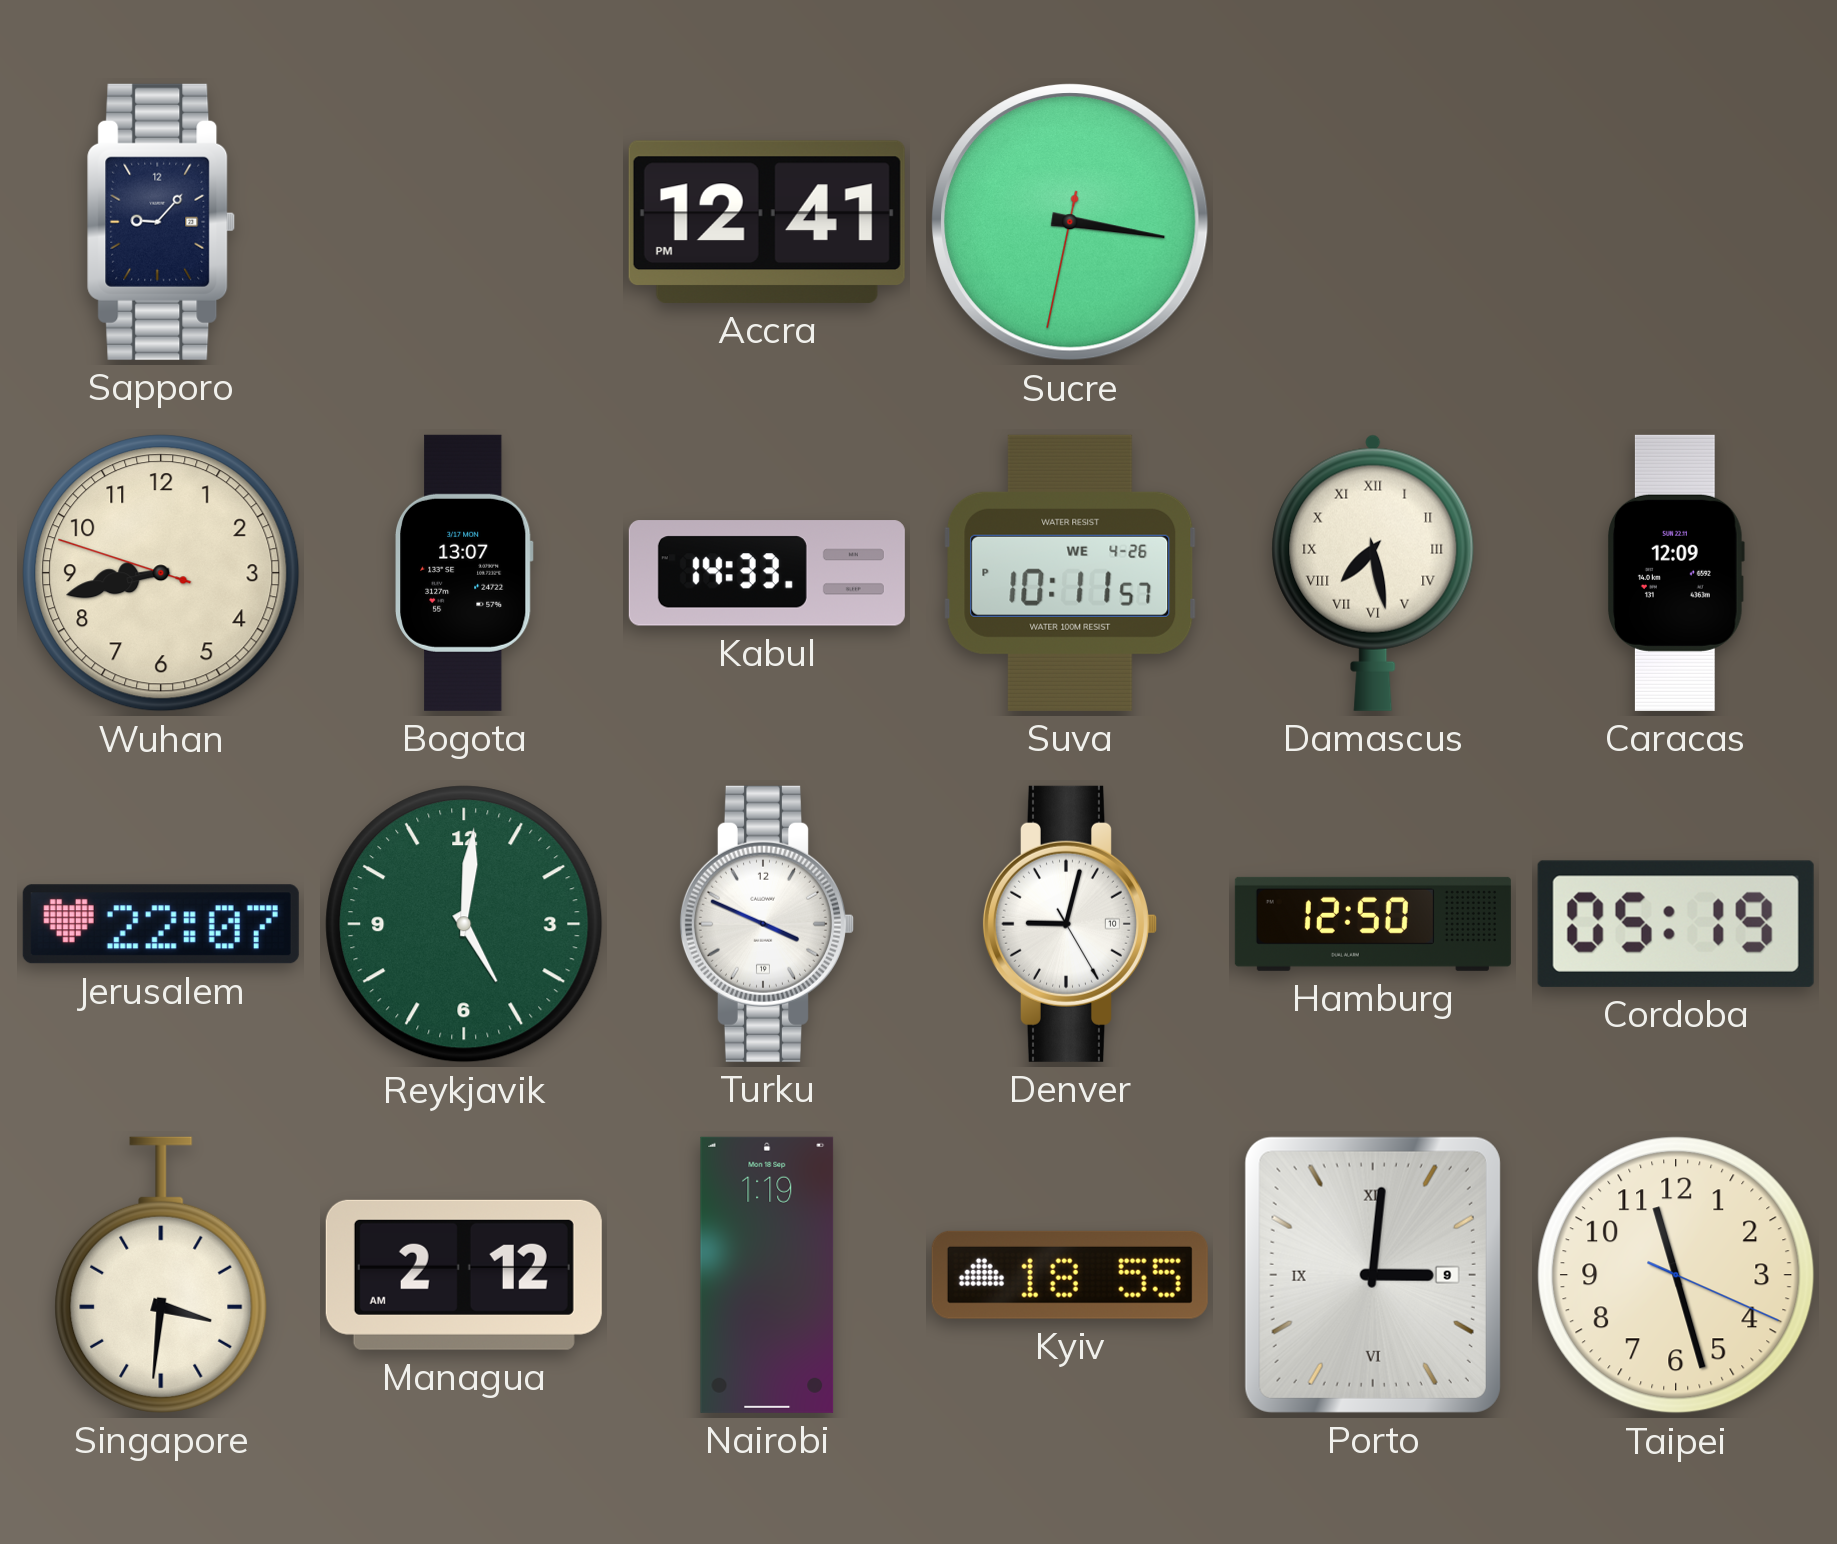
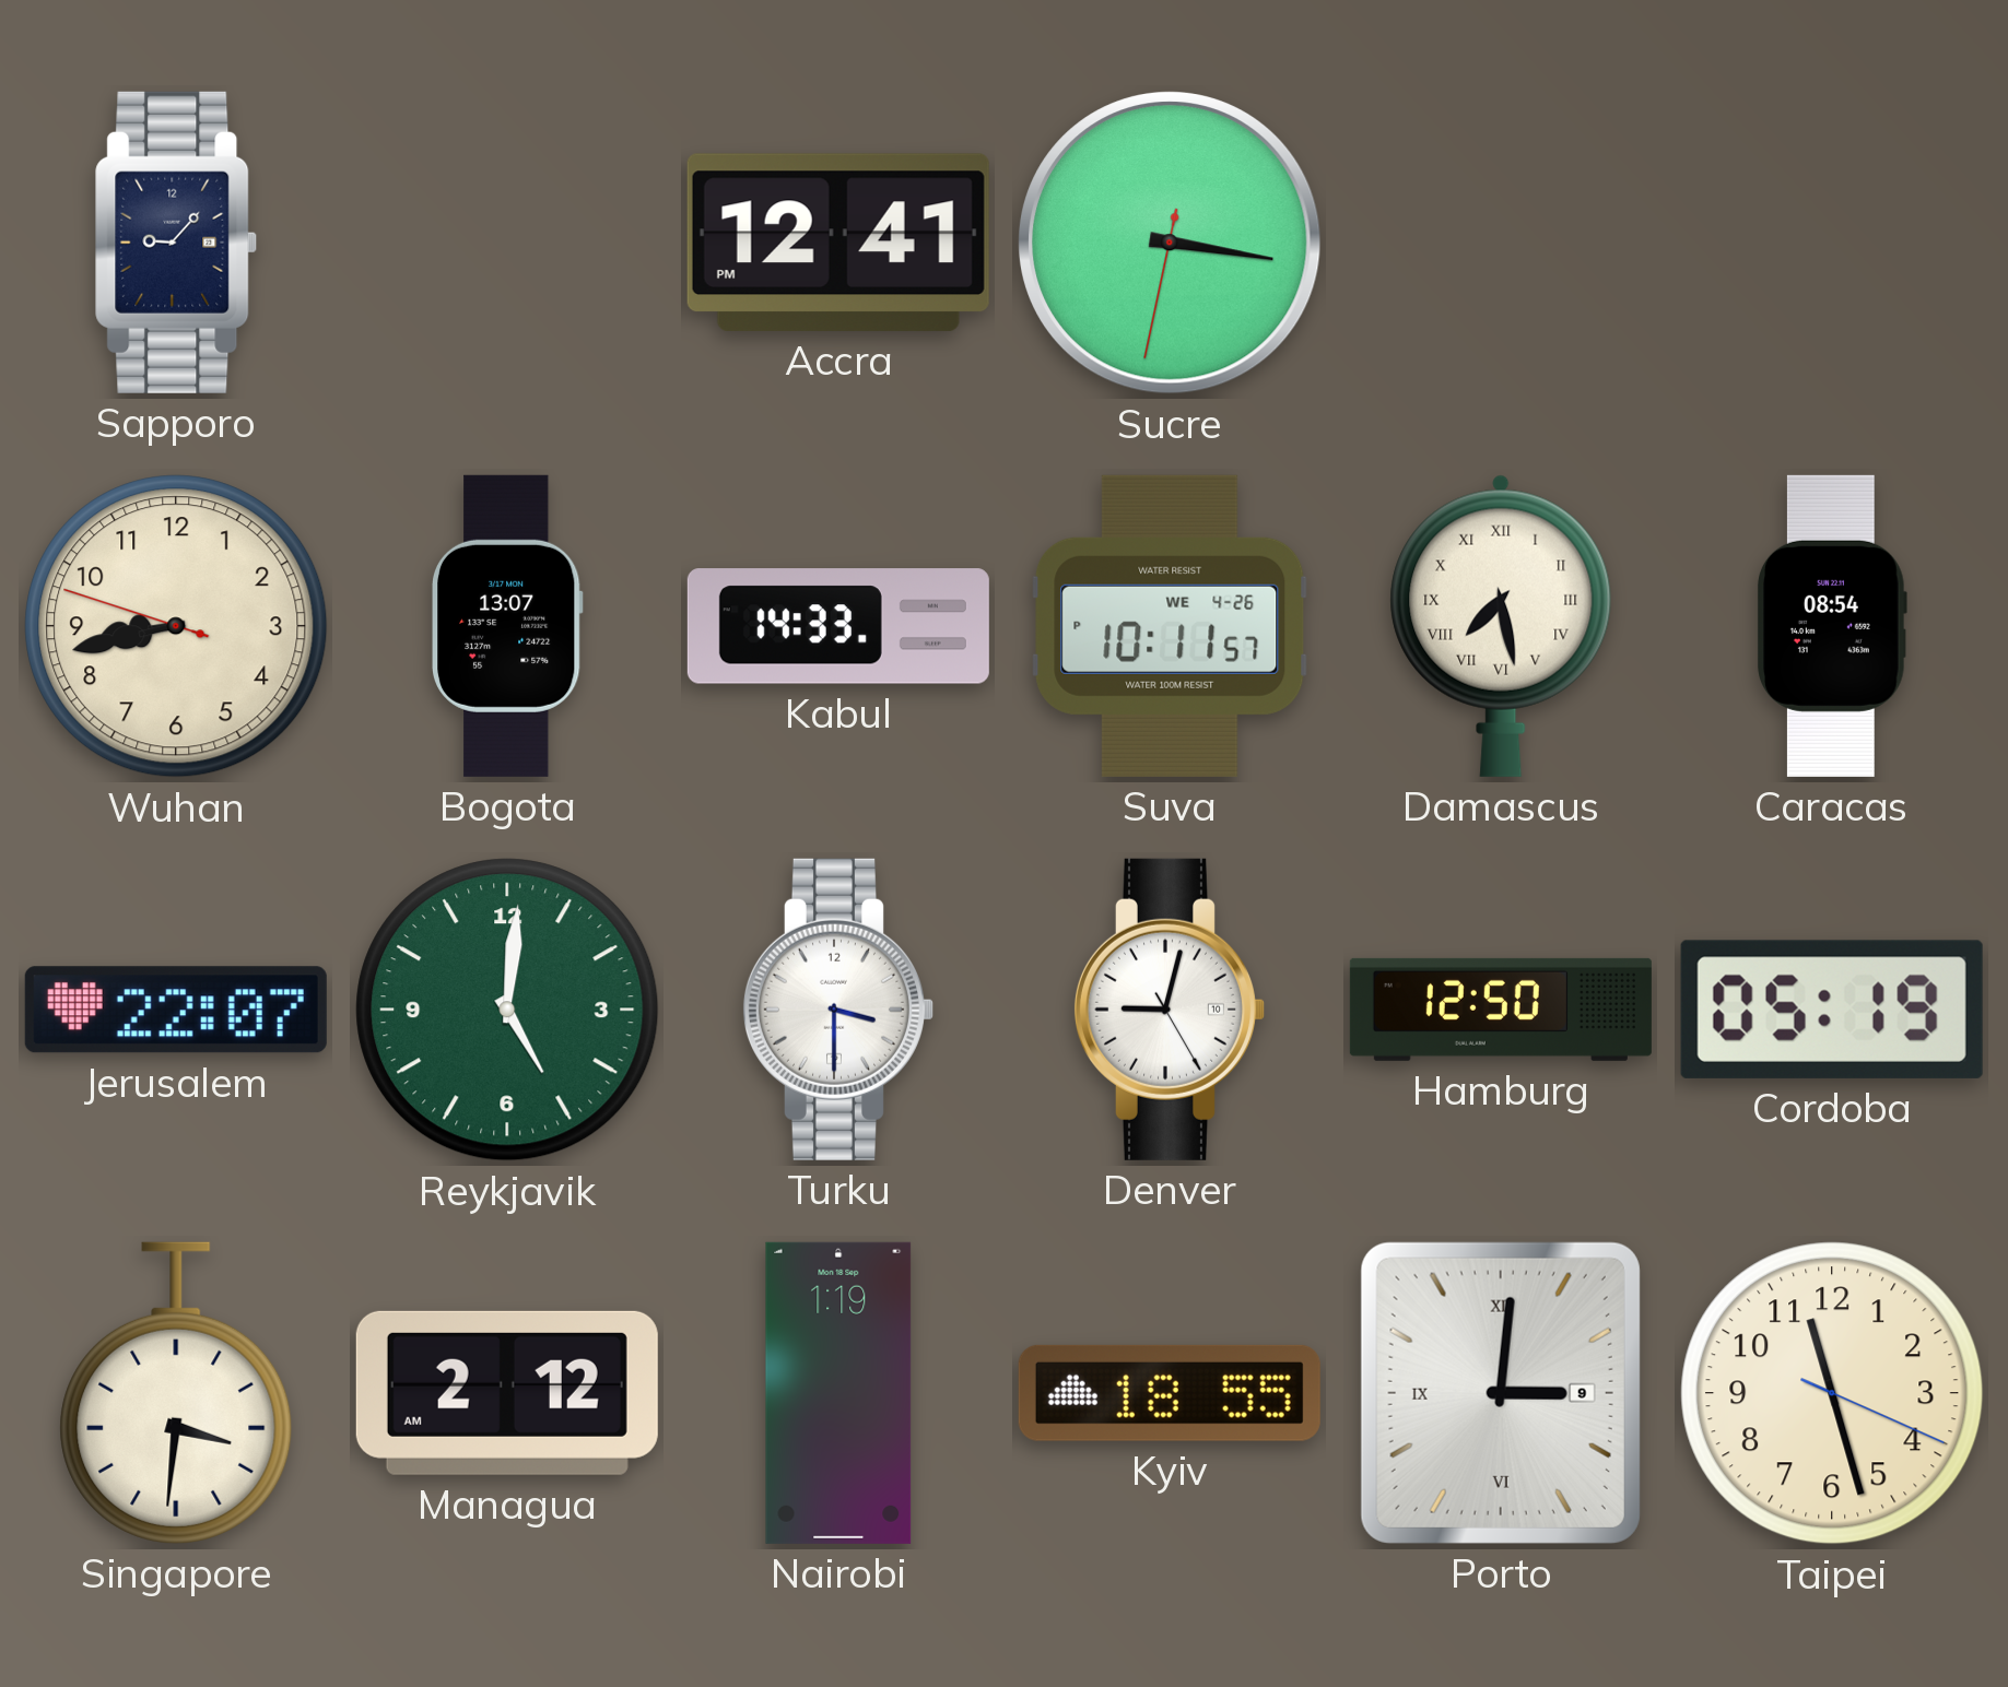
Caracas: 12:09 -> 08:54
Turku: 3:49 -> 3:30
